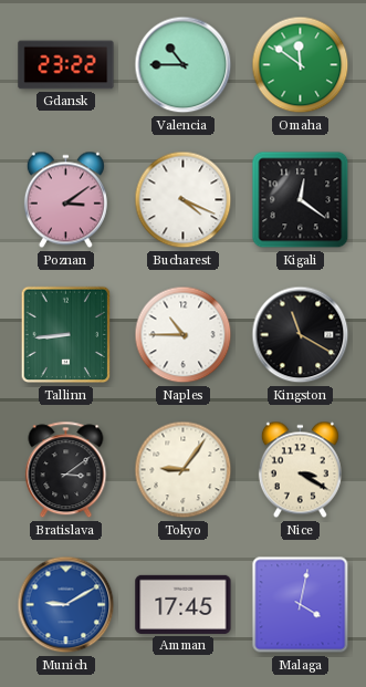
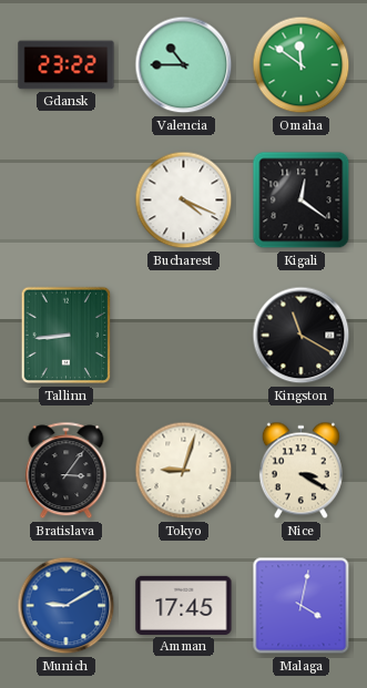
Poznan: 3:09 -> none
Naples: 10:45 -> none
Bratislava: 3:09 -> 3:06
Tokyo: 9:06 -> 9:03
